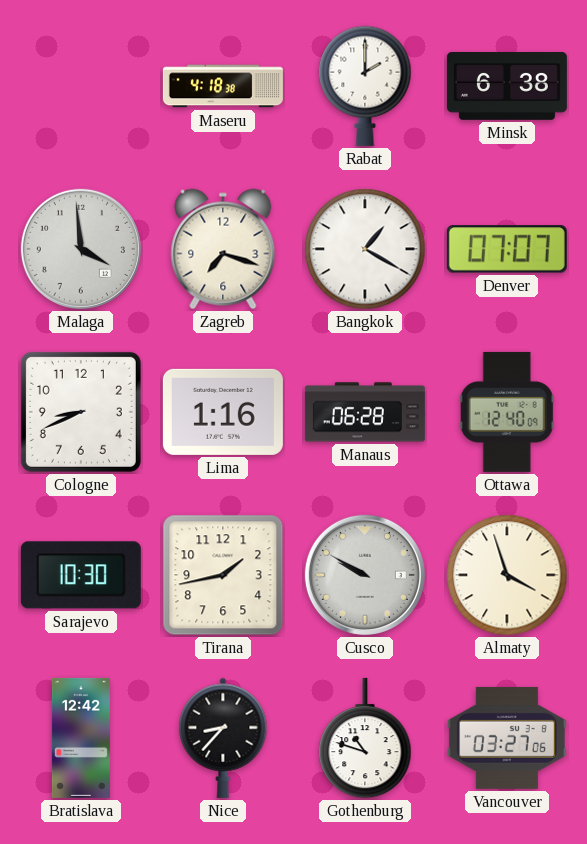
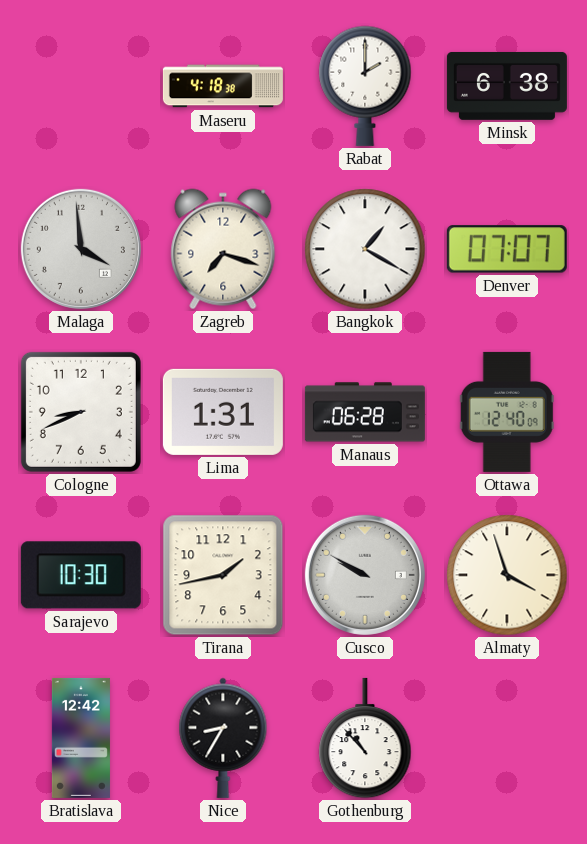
Lima: 1:16 -> 1:31
Nice: 8:37 -> 8:35
Gothenburg: 10:48 -> 10:53
Vancouver: 03:27 -> none
